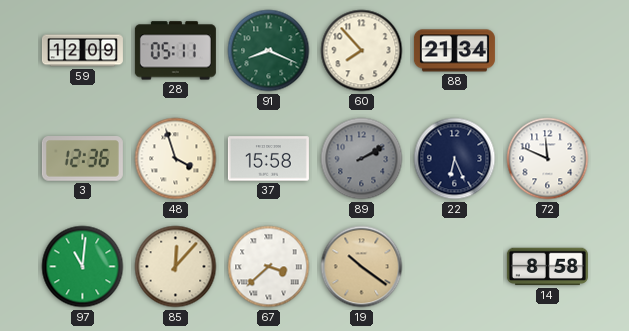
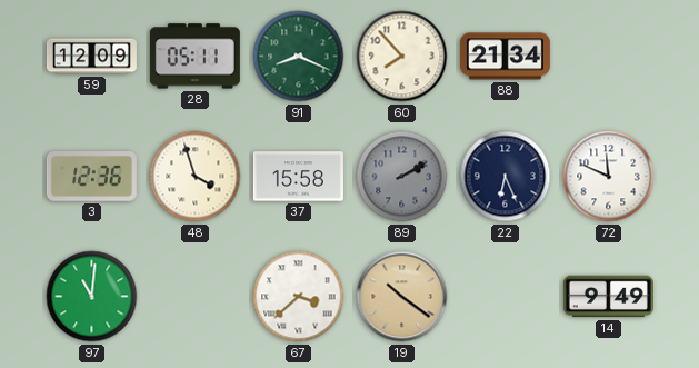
85: 12:07 -> none
14: 8:58 -> 9:49
